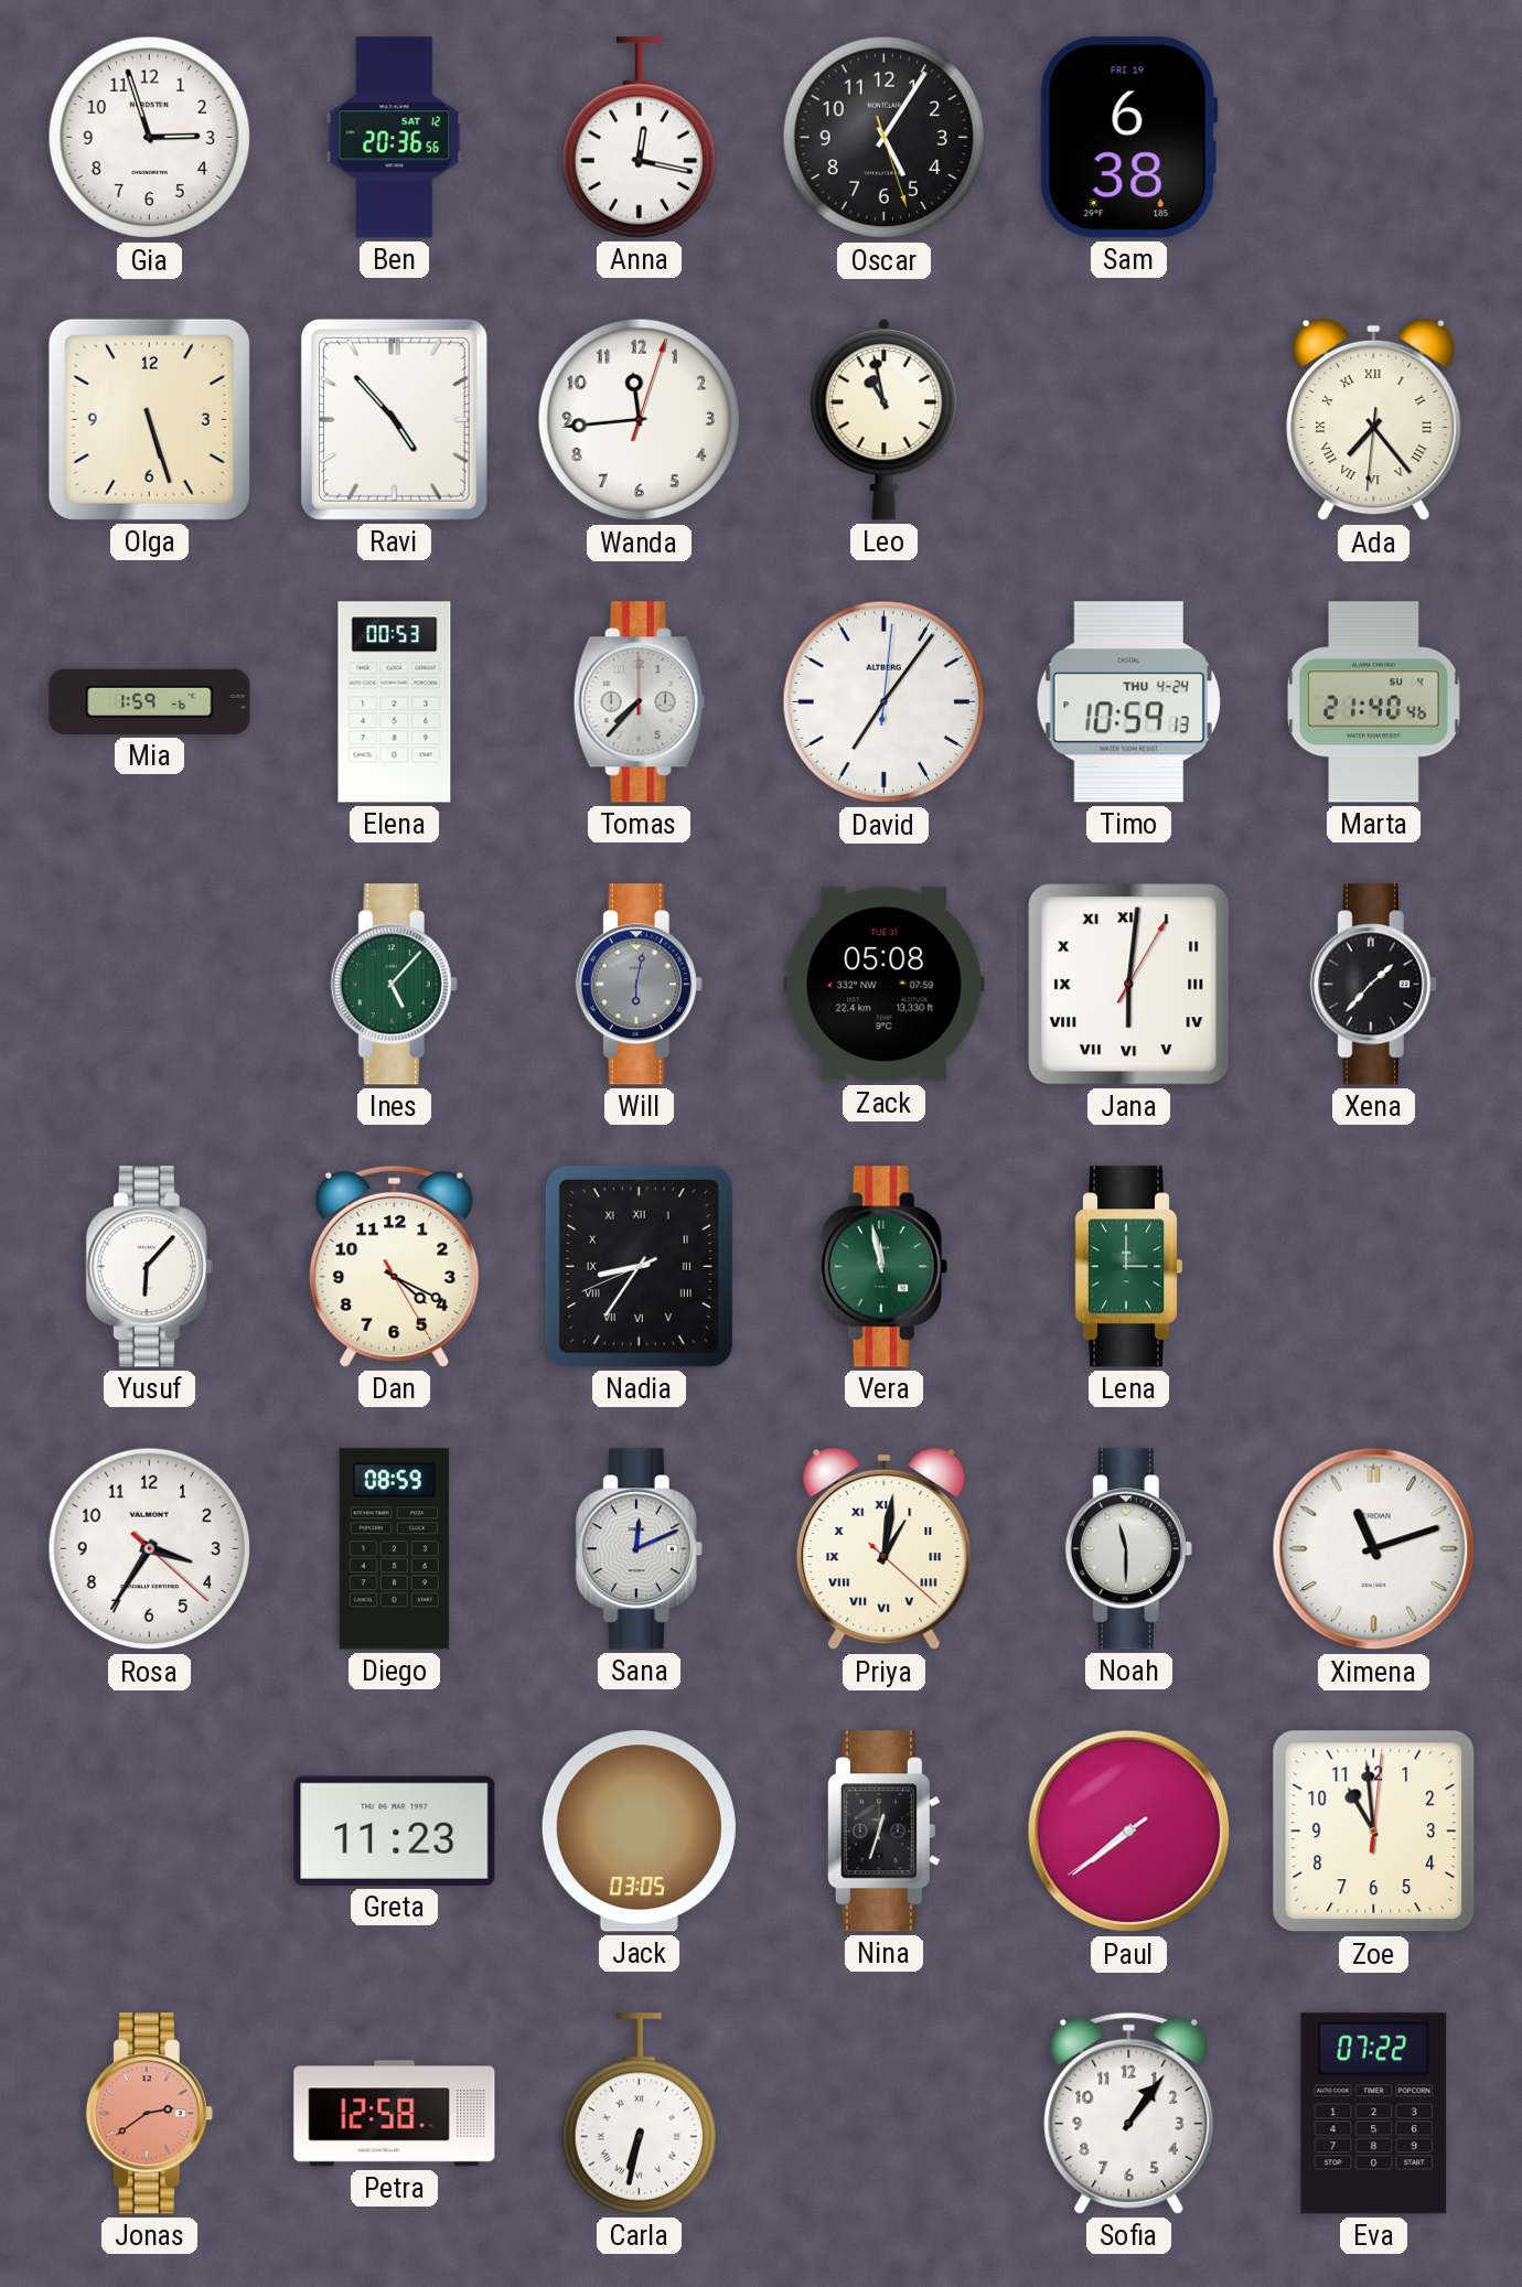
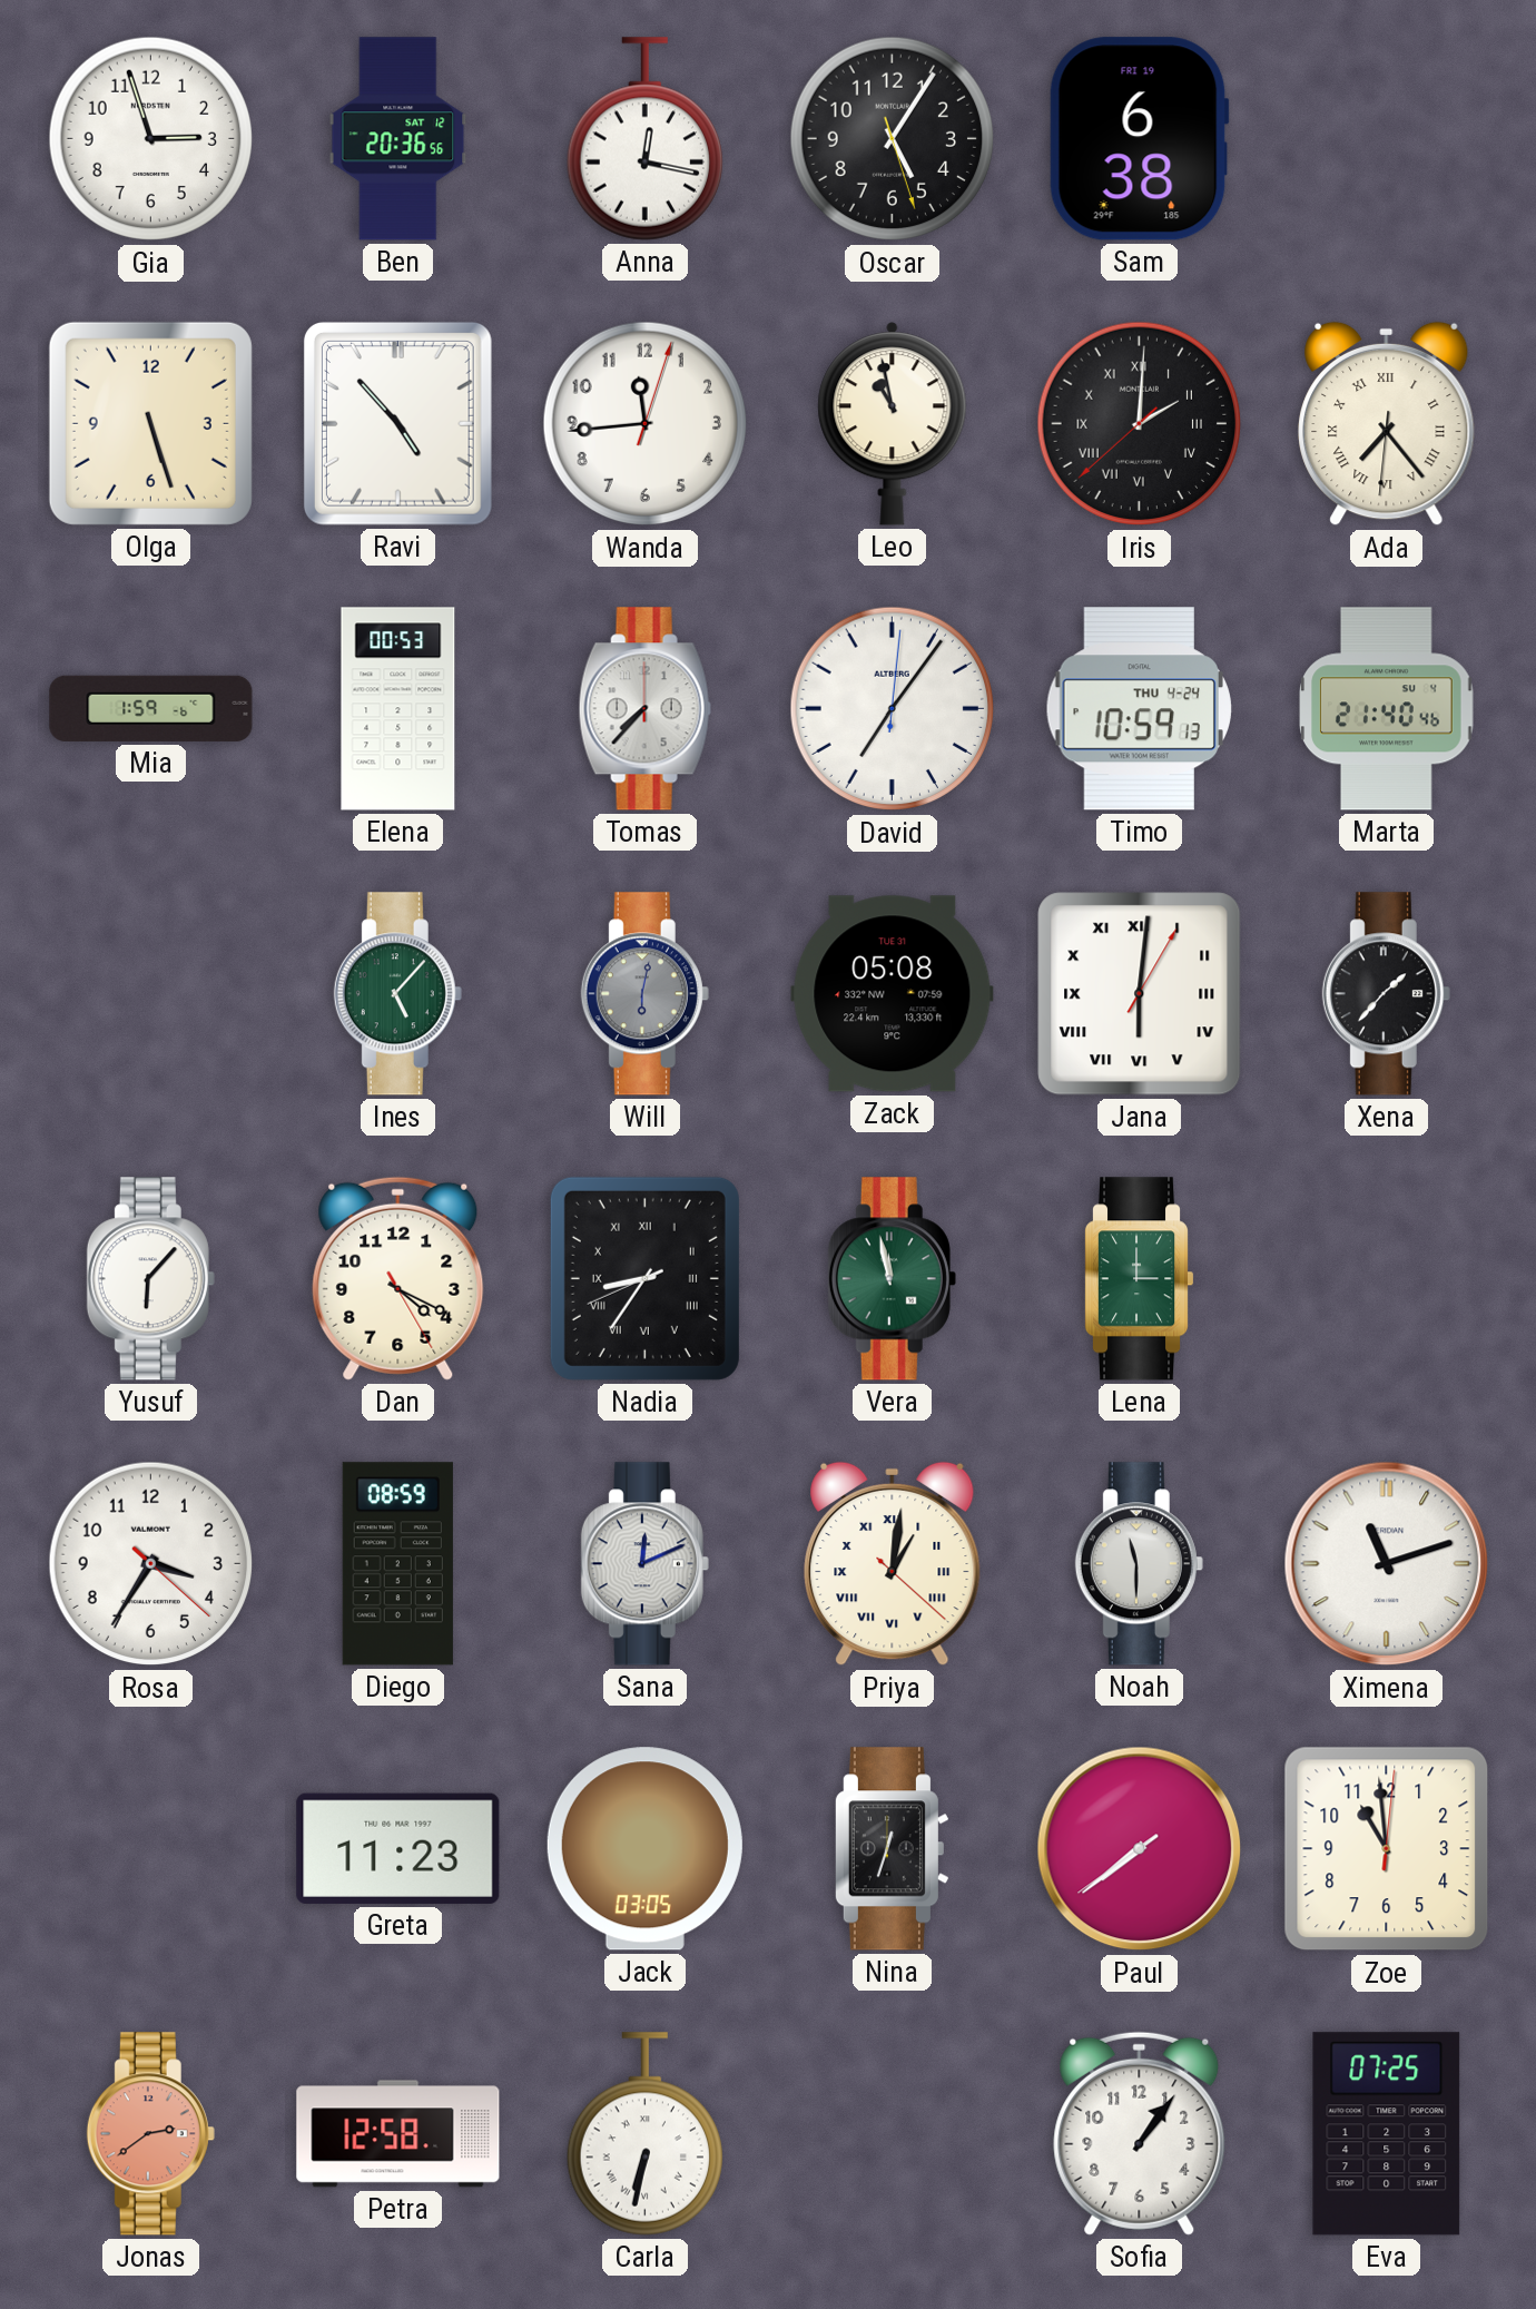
Iris: none -> 2:00
Eva: 07:22 -> 07:25
